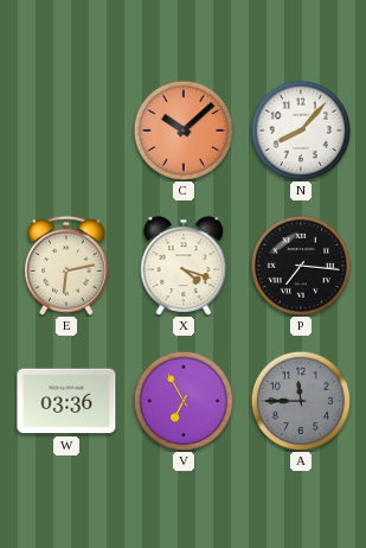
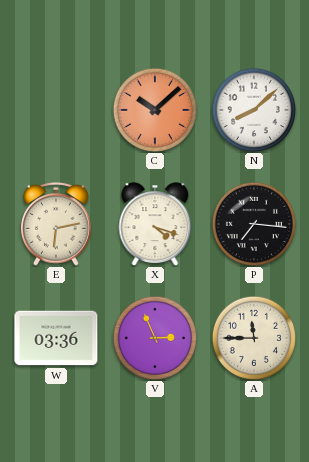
N: 8:07 -> 8:08
V: 6:55 -> 2:56
A dial: grey -> cream
